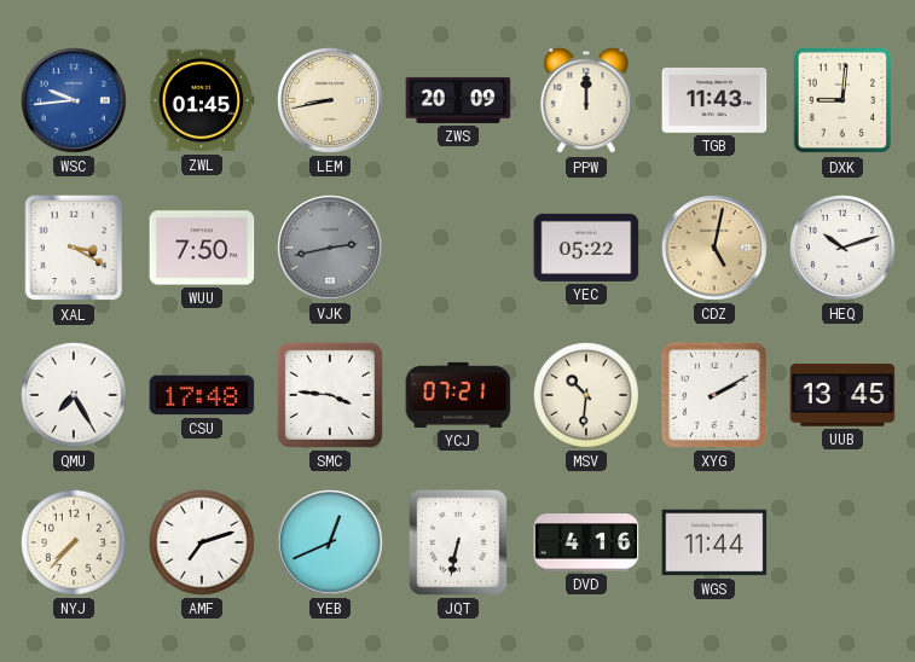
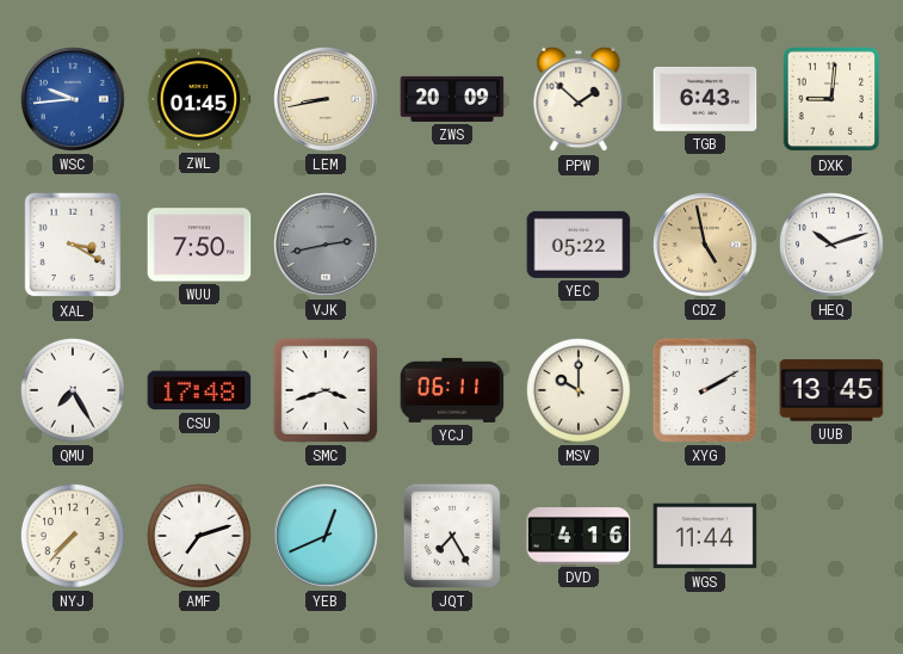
PPW: 12:00 -> 1:52
TGB: 11:43 -> 6:43
CDZ: 5:02 -> 4:58
SMC: 3:46 -> 3:42
YCJ: 07:21 -> 06:11
MSV: 10:31 -> 10:00
JQT: 6:32 -> 7:25
